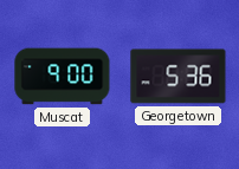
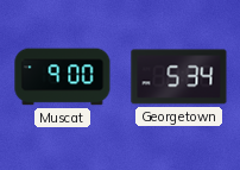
Georgetown: 5:36 -> 5:34
